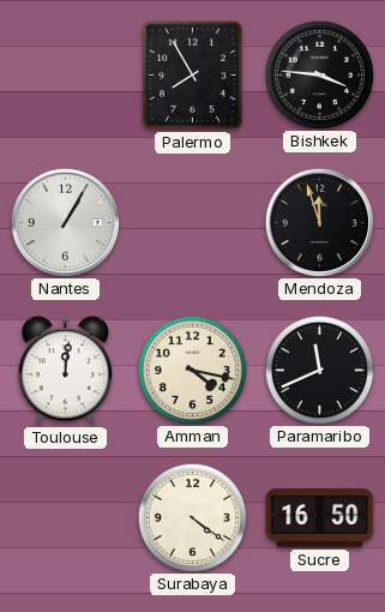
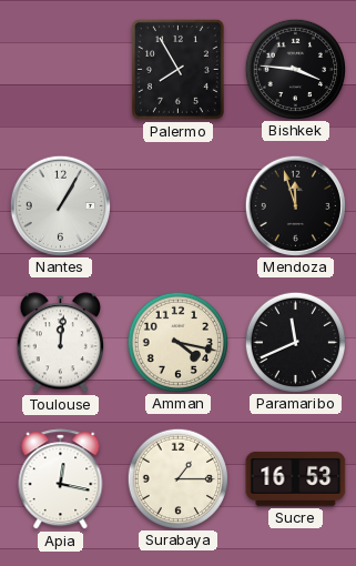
Apia: none -> 12:17
Surabaya: 4:21 -> 1:15
Sucre: 16:50 -> 16:53
